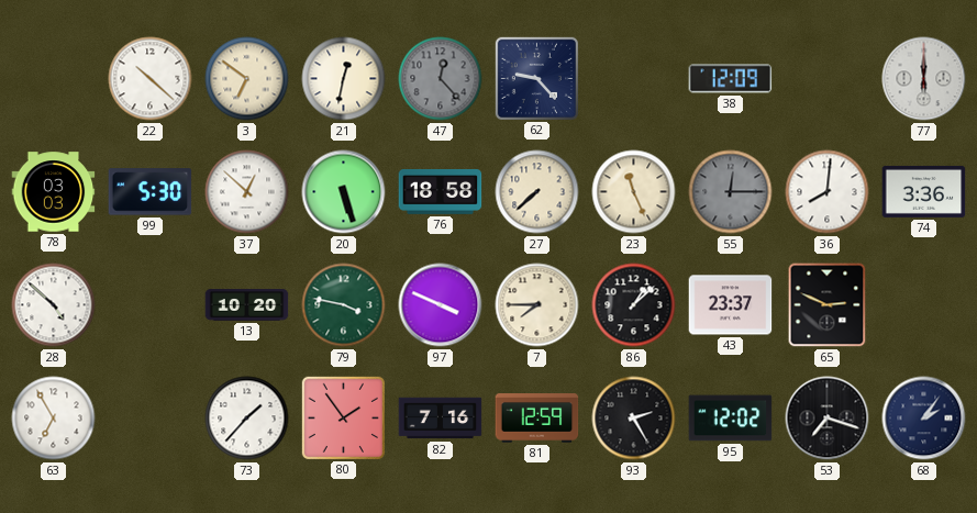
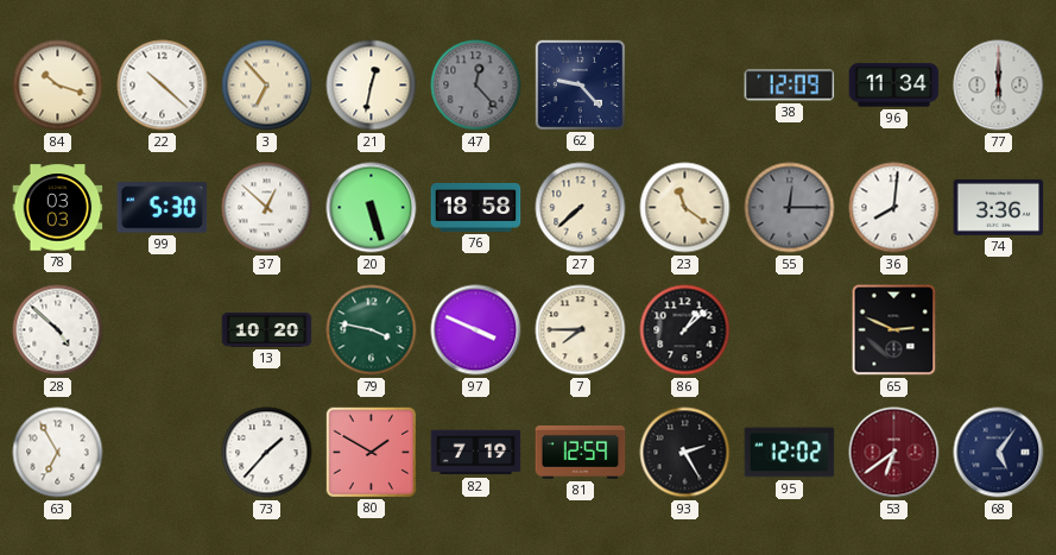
84: none -> 10:18
3: 6:51 -> 6:53
96: none -> 11:34
23: 11:26 -> 11:21
43: 23:37 -> none
80: 1:54 -> 1:50
82: 7:16 -> 7:19
53: 7:18 -> 6:39
53 dial: black -> burgundy
68: 2:06 -> 5:06
